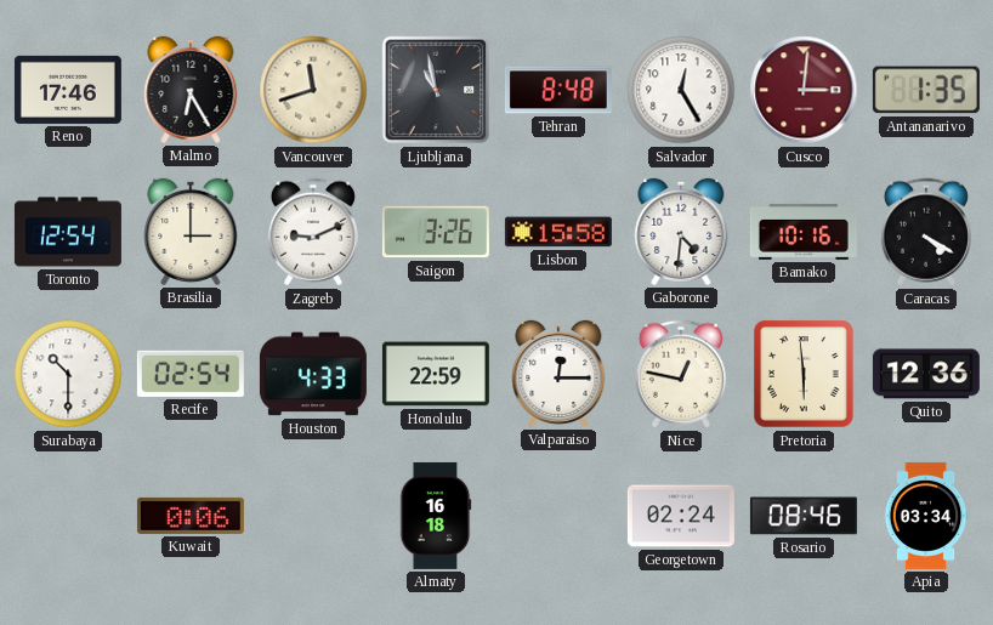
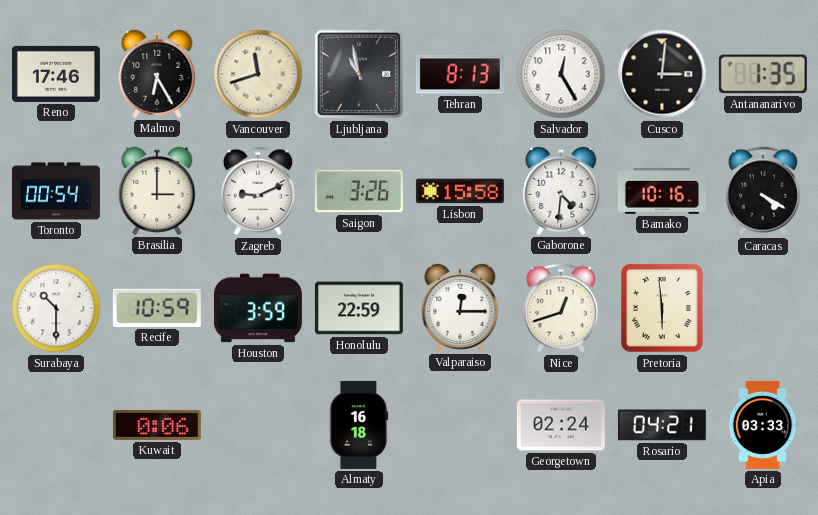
Tehran: 8:48 -> 8:13
Cusco dial: burgundy -> black
Toronto: 12:54 -> 00:54
Recife: 02:54 -> 10:59
Houston: 4:33 -> 3:59
Nice: 12:47 -> 12:42
Quito: 12:36 -> none
Rosario: 08:46 -> 04:21
Apia: 03:34 -> 03:33
